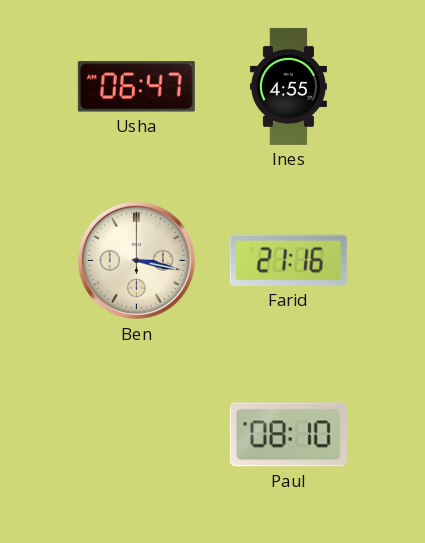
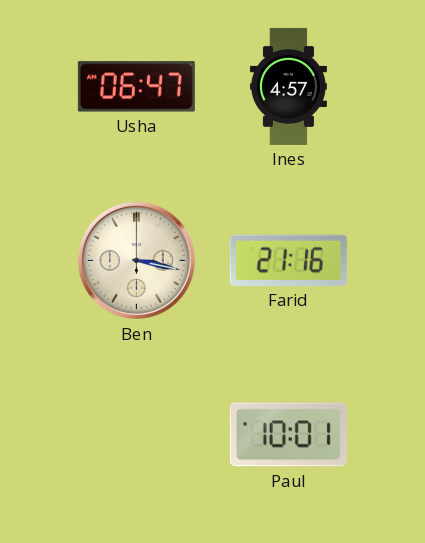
Ines: 4:55 -> 4:57
Paul: 08:10 -> 10:01
